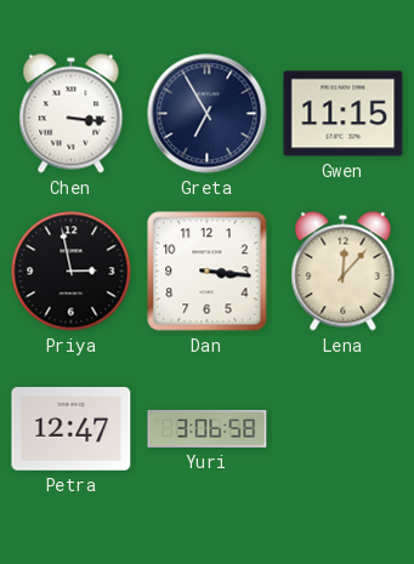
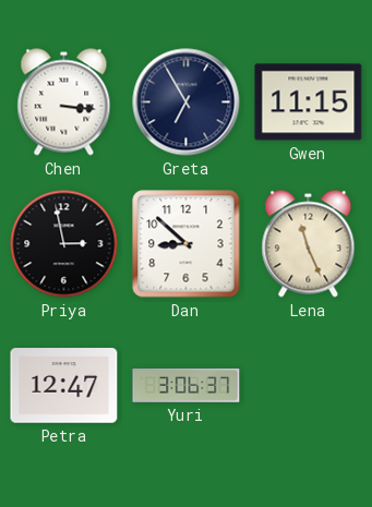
Dan: 3:16 -> 8:52
Lena: 12:07 -> 11:26
Yuri: 3:06:58 -> 3:06:37
